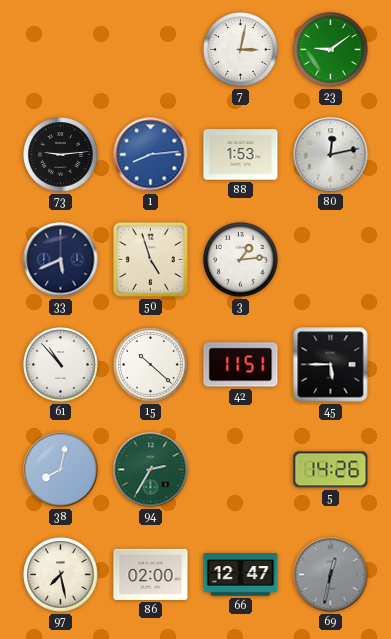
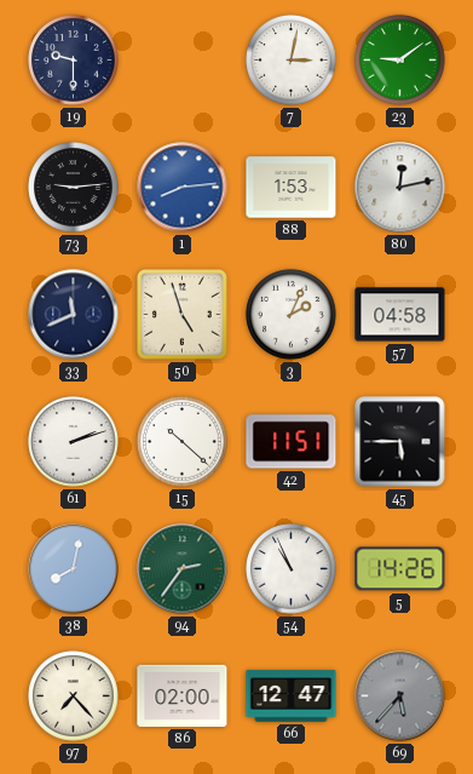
19: none -> 9:30
33: 5:41 -> 11:41
3: 1:14 -> 2:04
57: none -> 04:58
61: 10:53 -> 2:12
94: 2:35 -> 2:36
54: none -> 10:56
97: 7:28 -> 7:23
69: 12:32 -> 5:37
